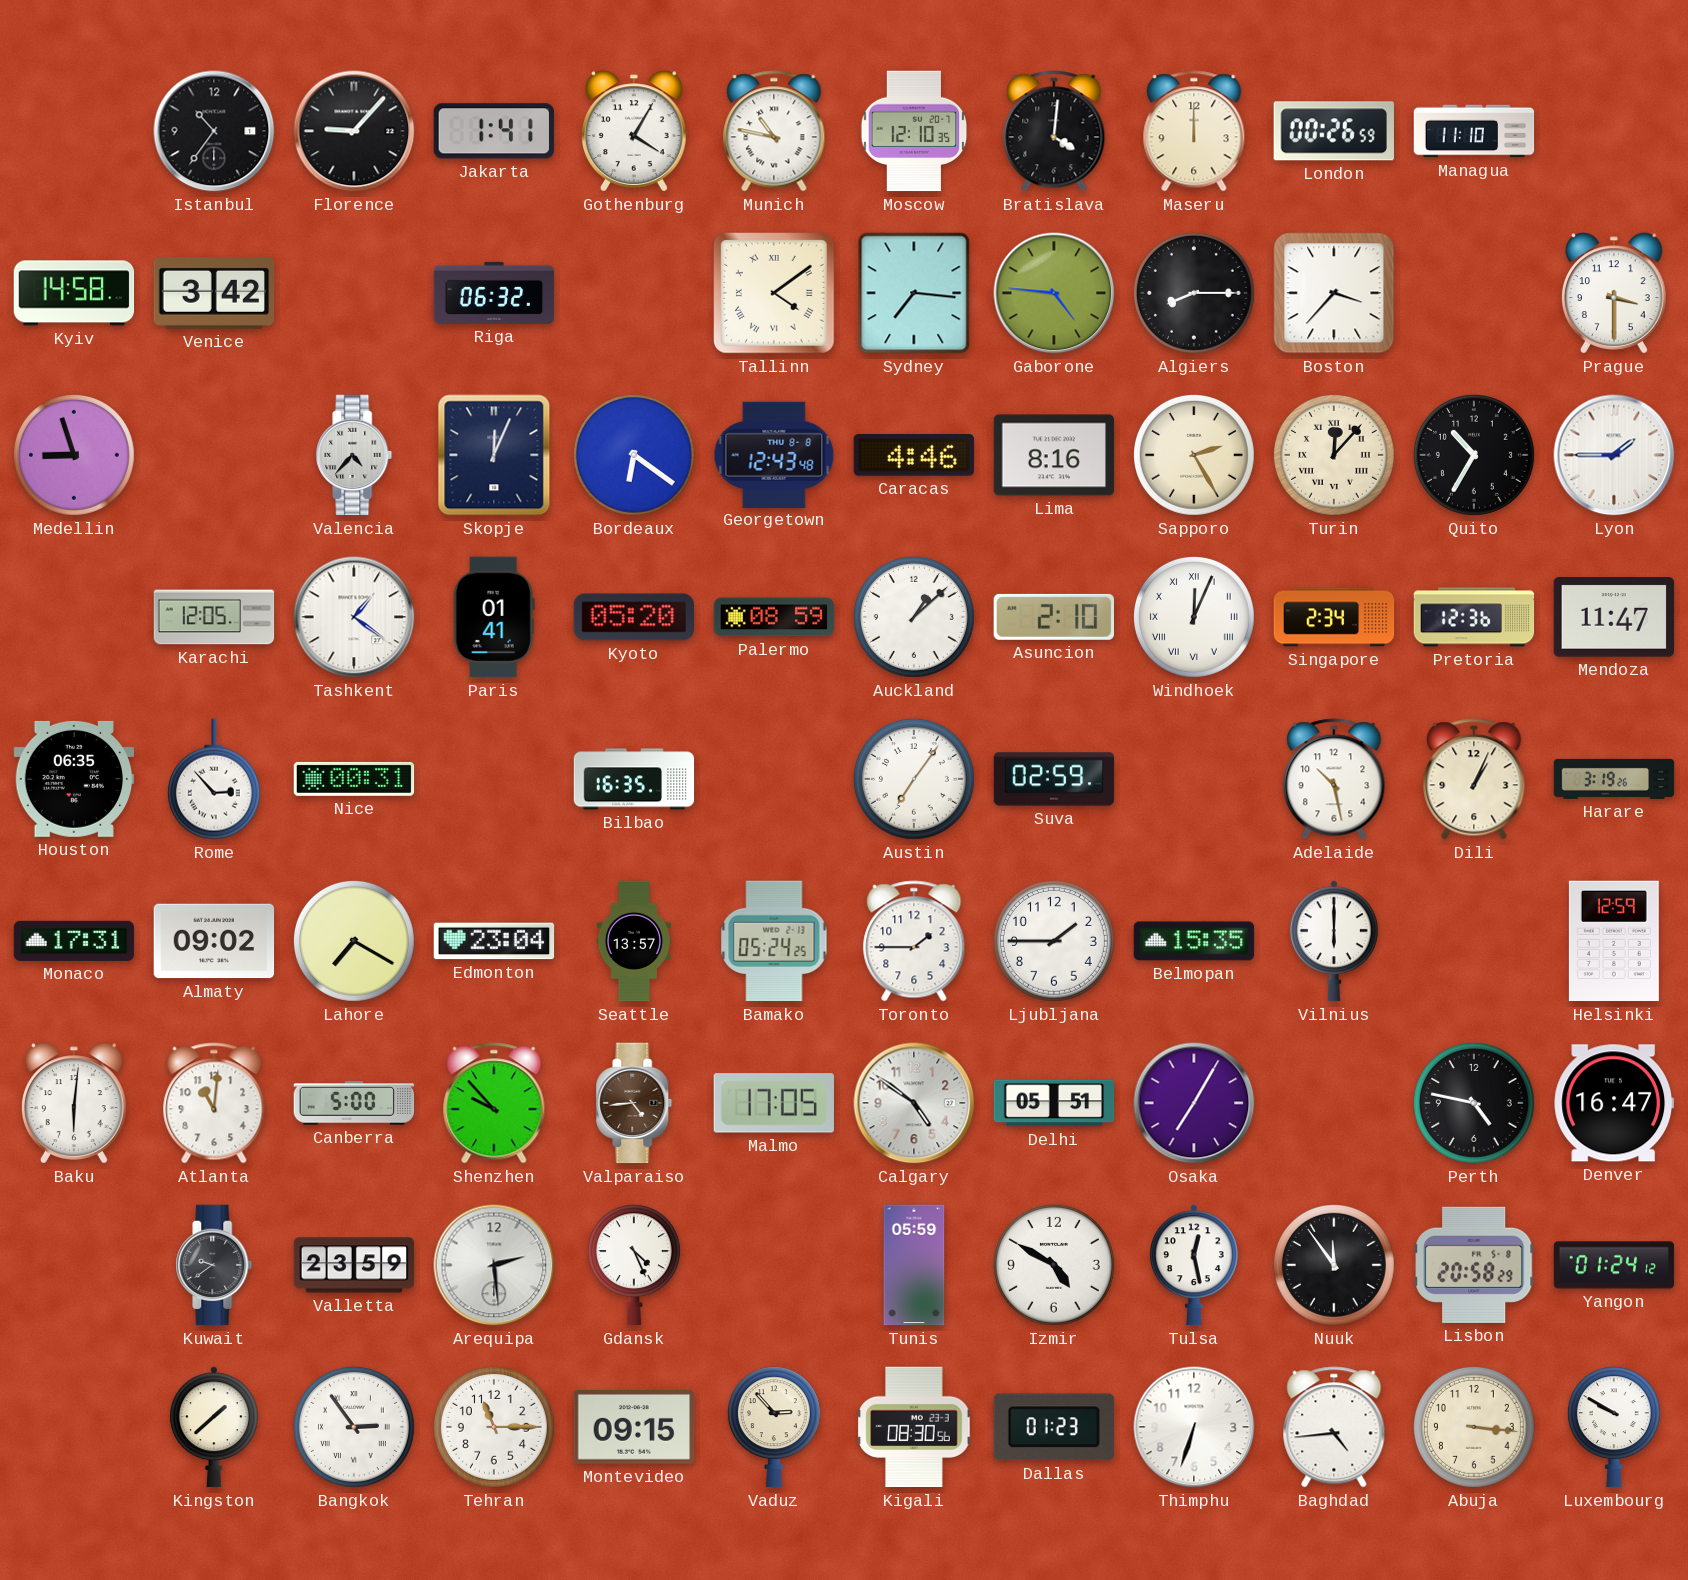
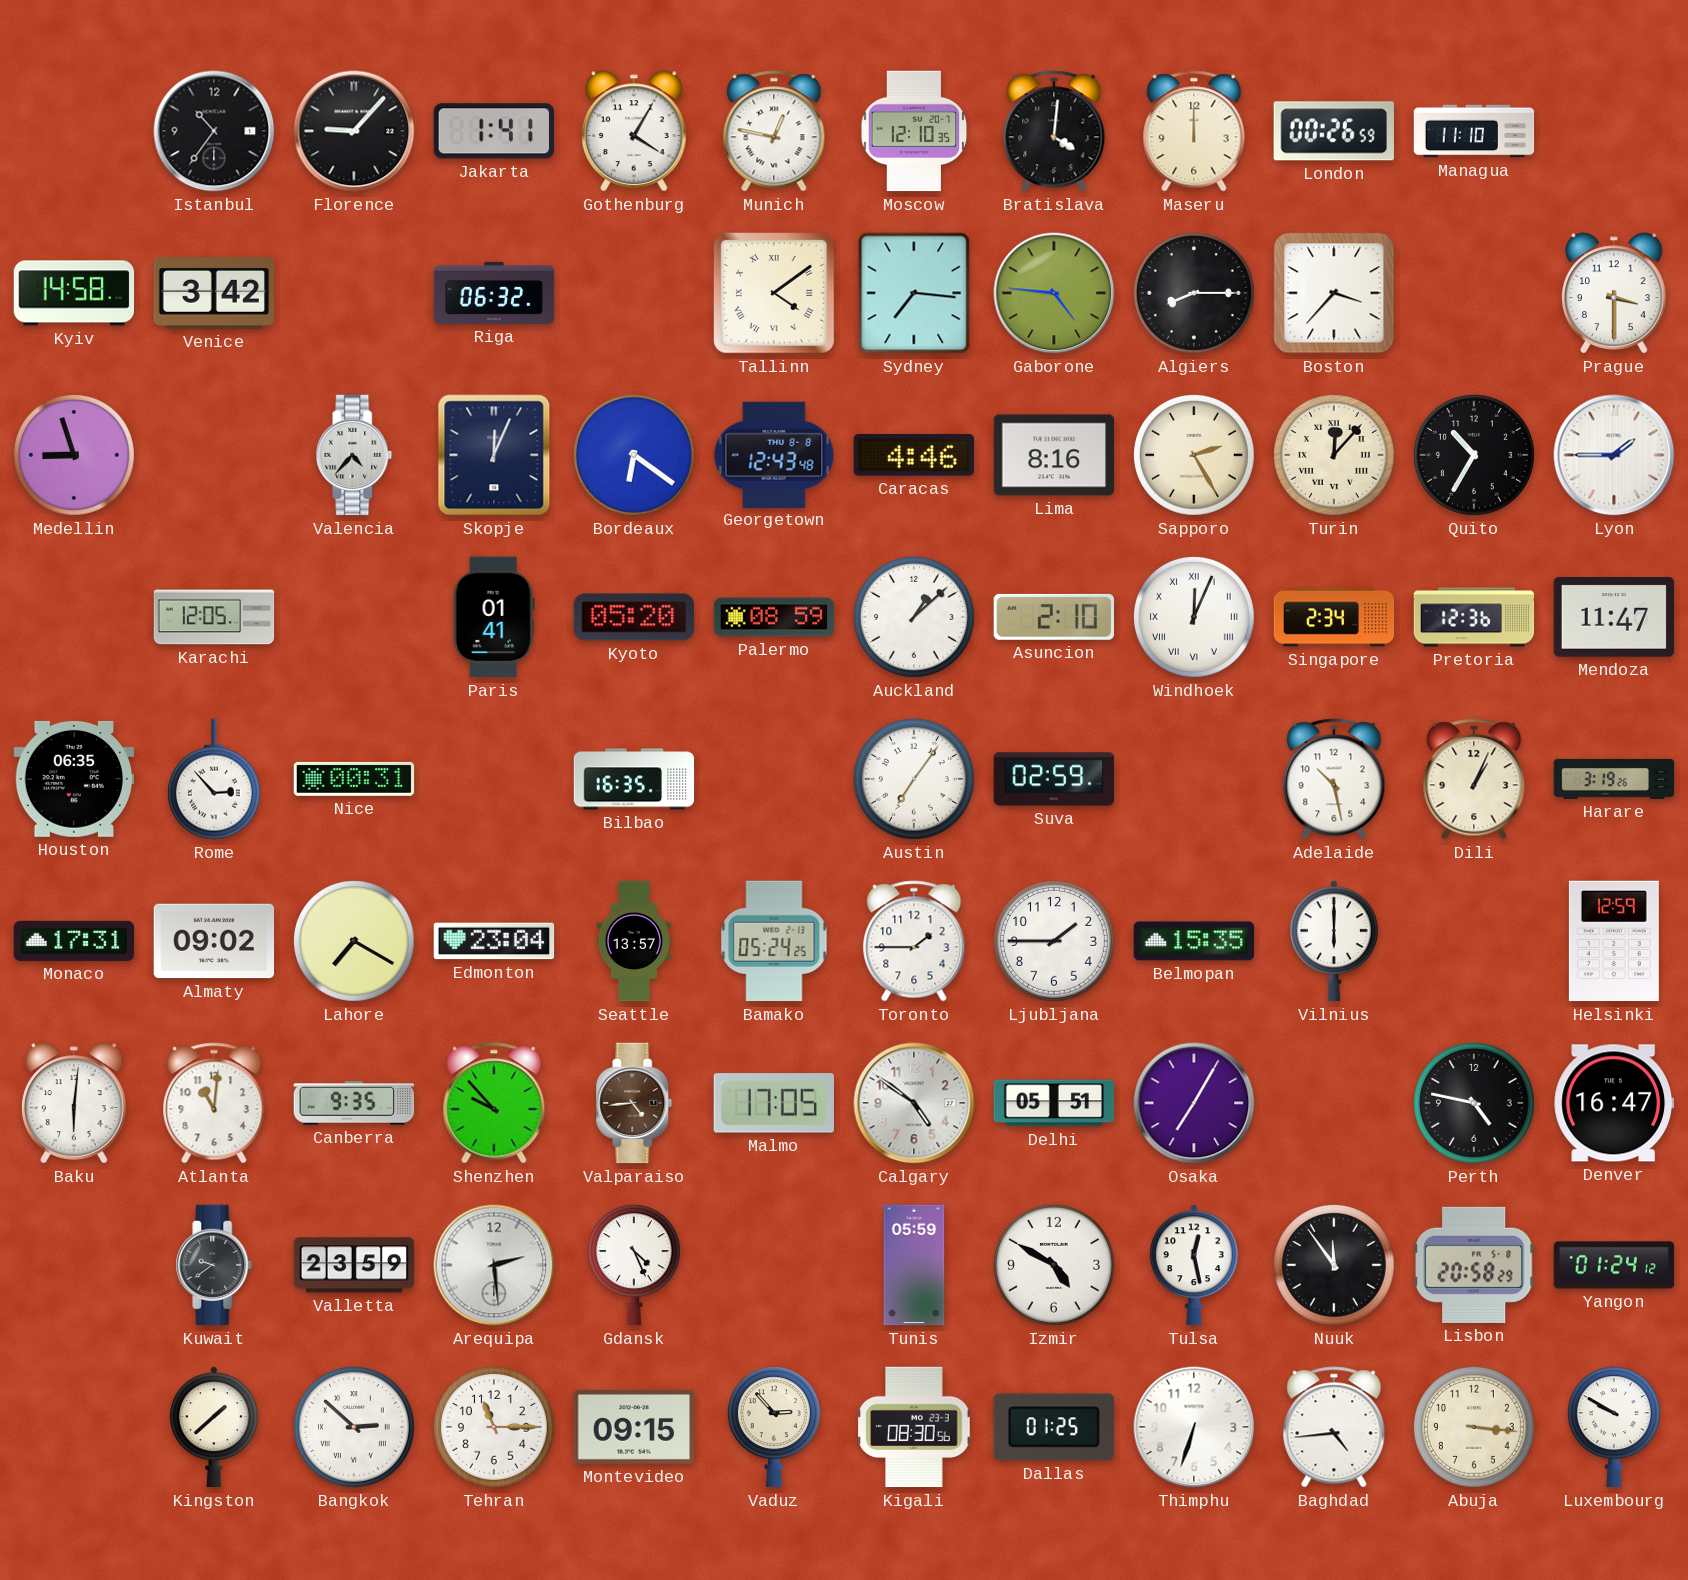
Munich: 10:47 -> 12:47
Tashkent: 1:21 -> none
Canberra: 5:00 -> 9:35
Bangkok: 2:54 -> 2:52
Dallas: 01:23 -> 01:25
